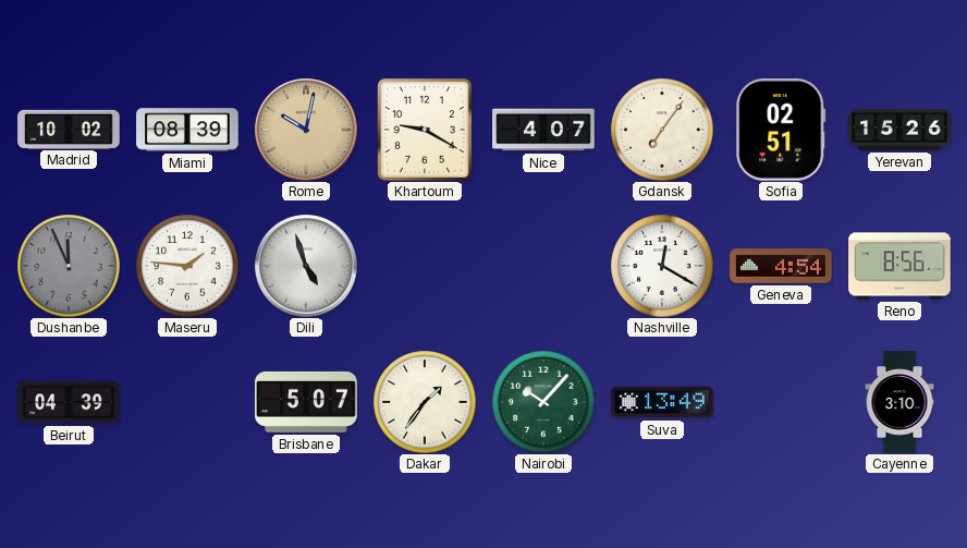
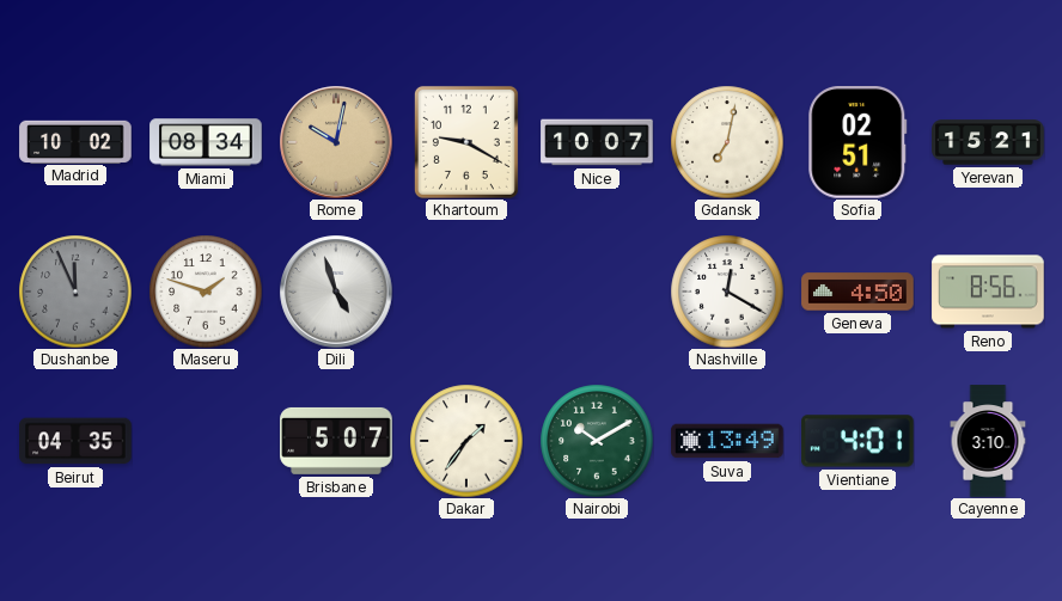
Miami: 08:39 -> 08:34
Nice: 4:07 -> 10:07
Gdansk: 7:06 -> 7:02
Yerevan: 15:26 -> 15:21
Maseru: 1:46 -> 1:48
Geneva: 4:54 -> 4:50
Beirut: 04:39 -> 04:35
Nairobi: 10:07 -> 10:10
Vientiane: none -> 4:01
